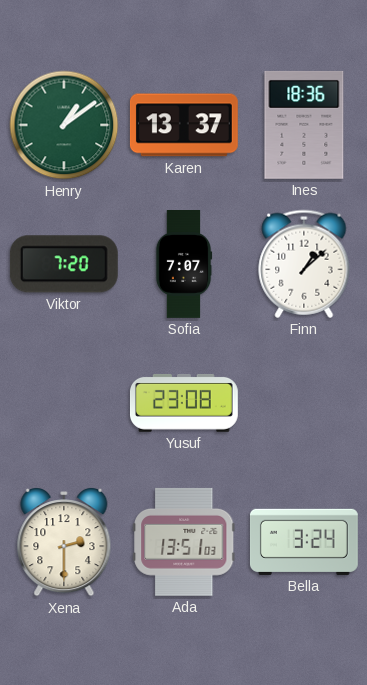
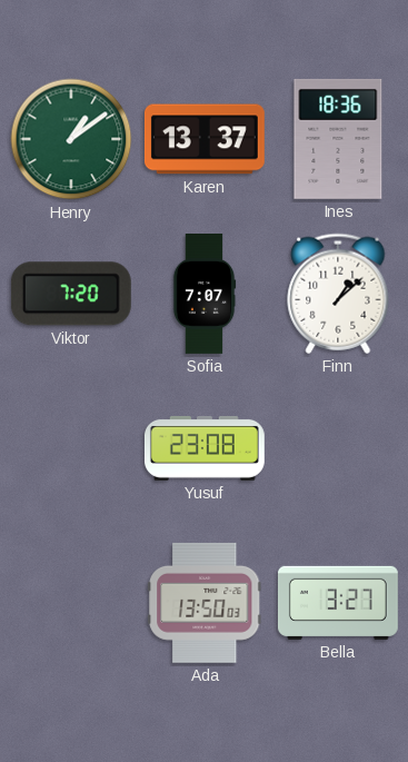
Xena: 2:30 -> none
Ada: 13:51 -> 13:50
Bella: 3:24 -> 3:27
